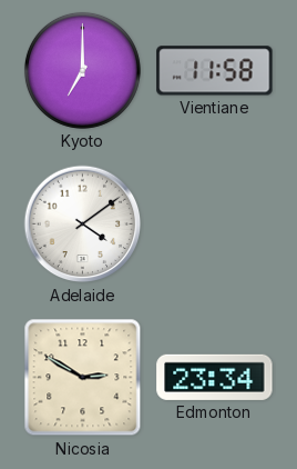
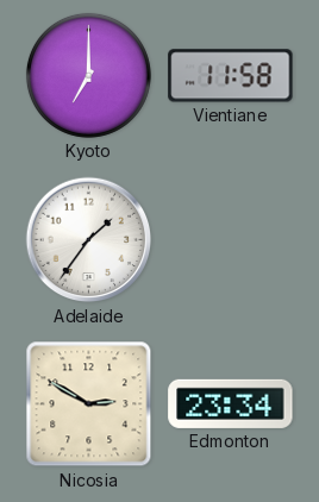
Adelaide: 4:09 -> 1:36
